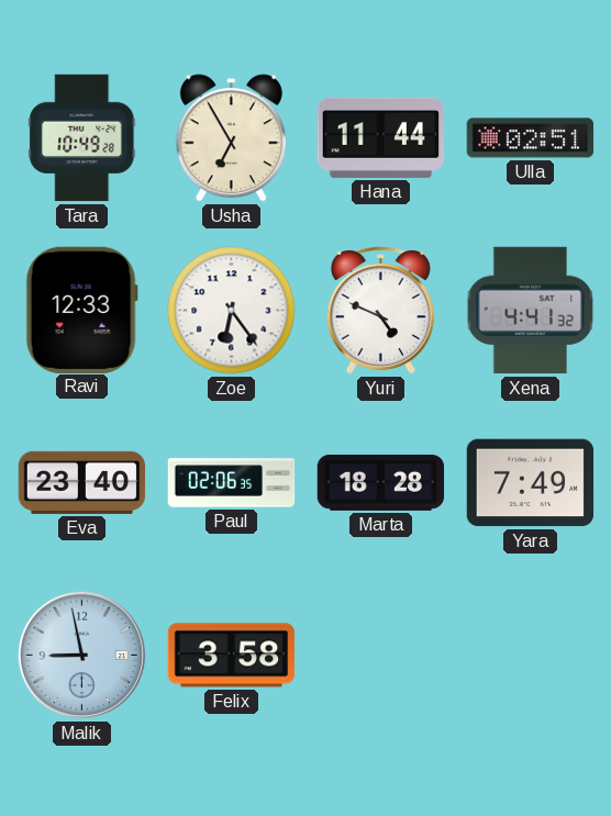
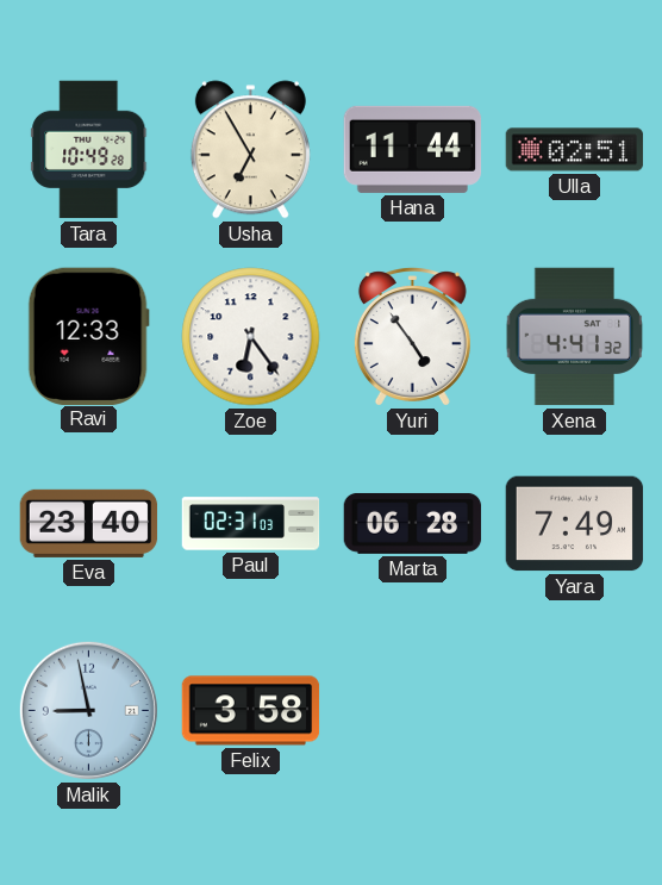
Yuri: 4:49 -> 4:54
Paul: 02:06 -> 02:31
Marta: 18:28 -> 06:28
